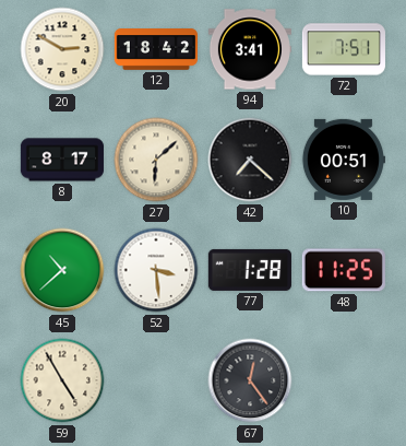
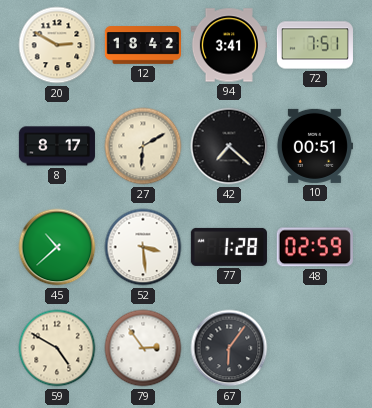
27: 6:08 -> 6:10
48: 11:25 -> 02:59
59: 4:55 -> 4:50
79: none -> 2:54
67: 12:24 -> 6:06
